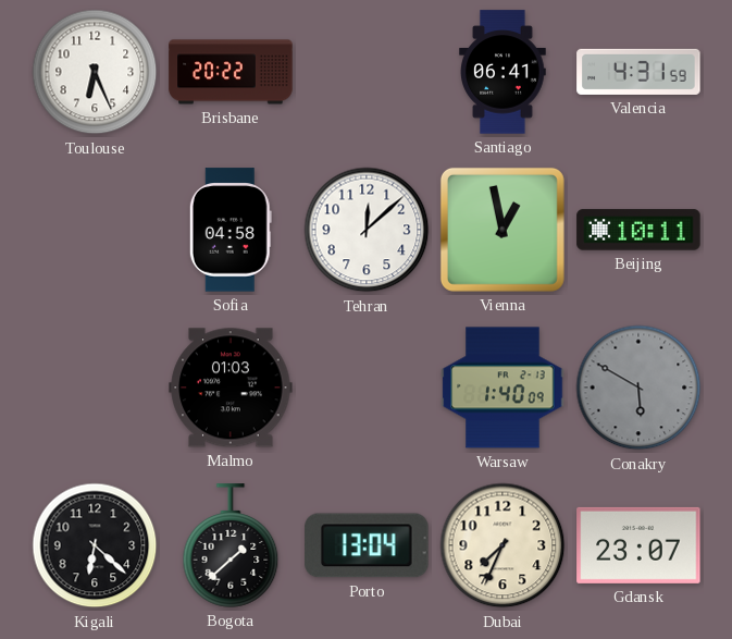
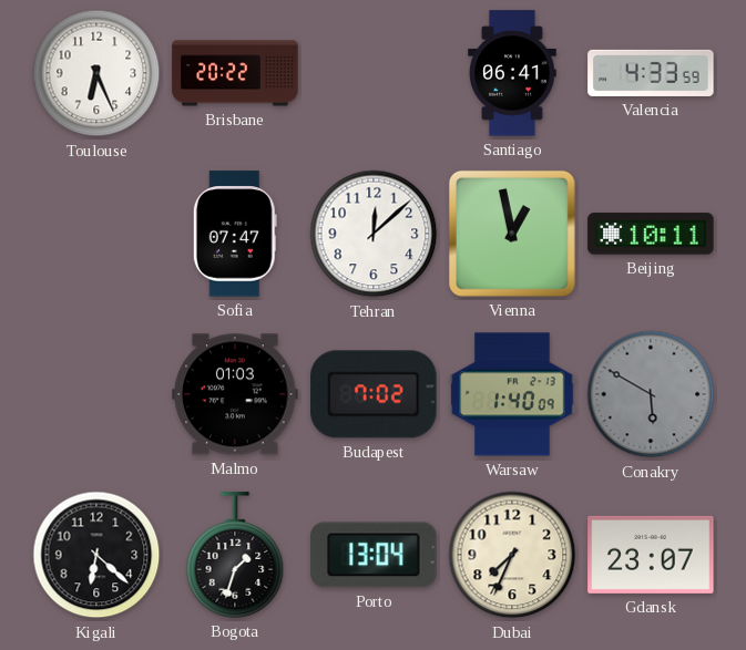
Valencia: 4:31 -> 4:33
Sofia: 04:58 -> 07:47
Budapest: none -> 7:02
Bogota: 1:38 -> 1:33
